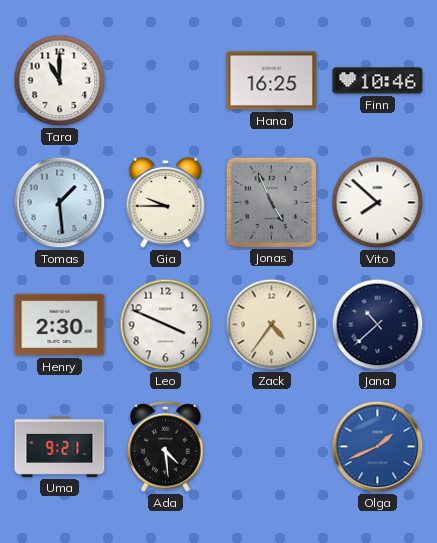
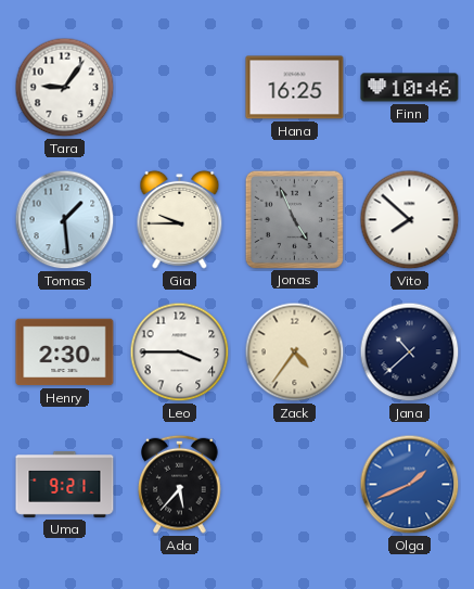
Tara: 11:00 -> 9:06
Leo: 3:49 -> 3:45
Ada: 4:29 -> 5:37
